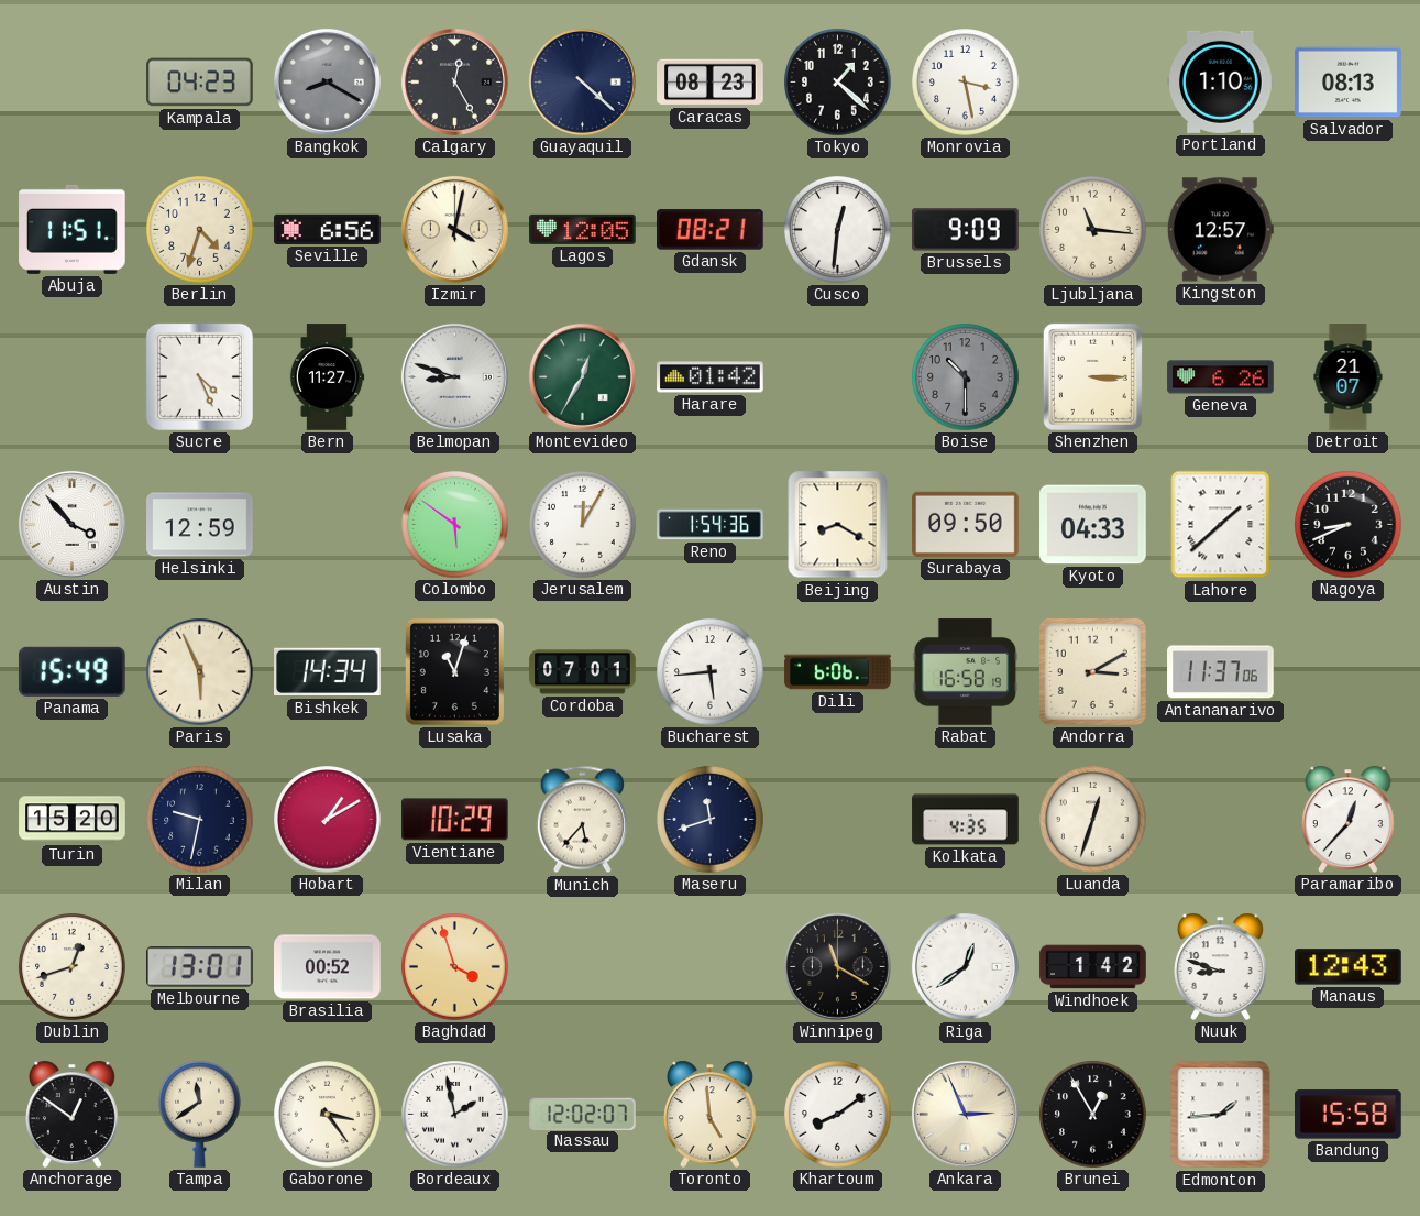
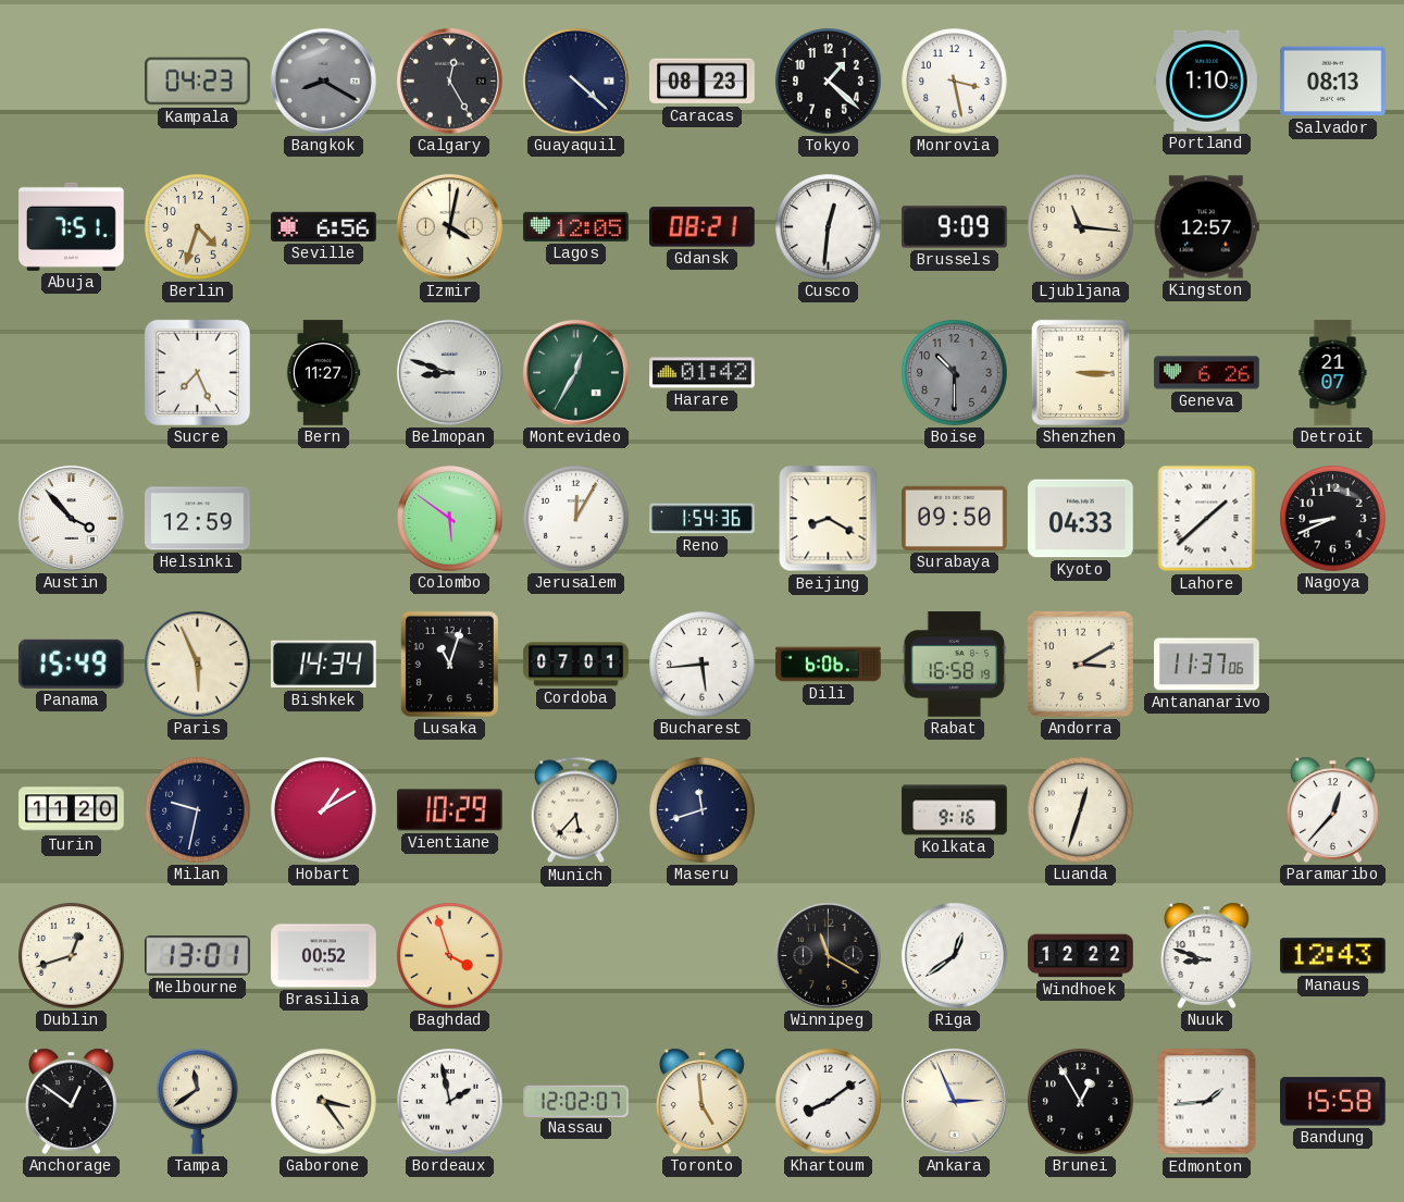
Abuja: 11:51 -> 7:51
Sucre: 4:26 -> 7:26
Turin: 15:20 -> 11:20
Kolkata: 4:35 -> 9:16
Windhoek: 1:42 -> 12:22
